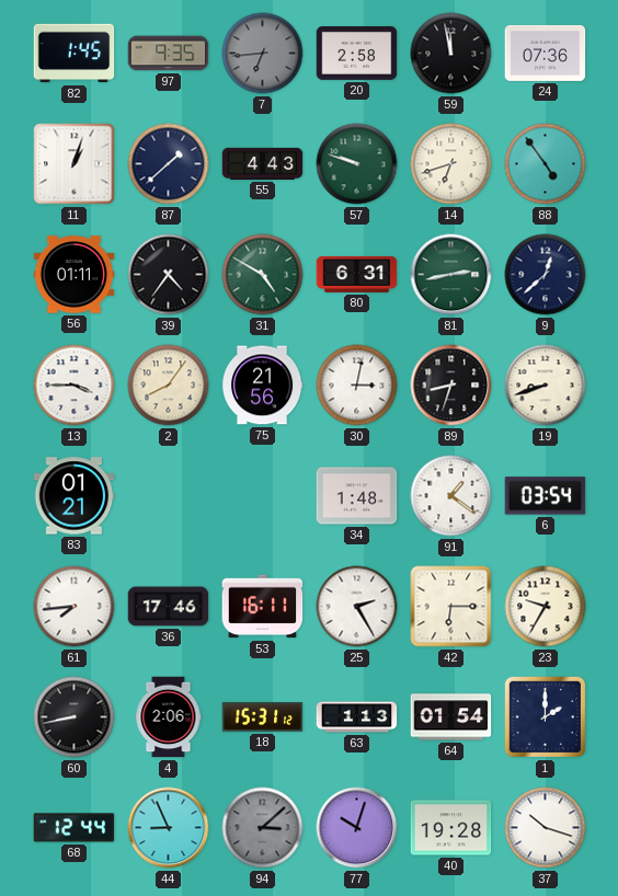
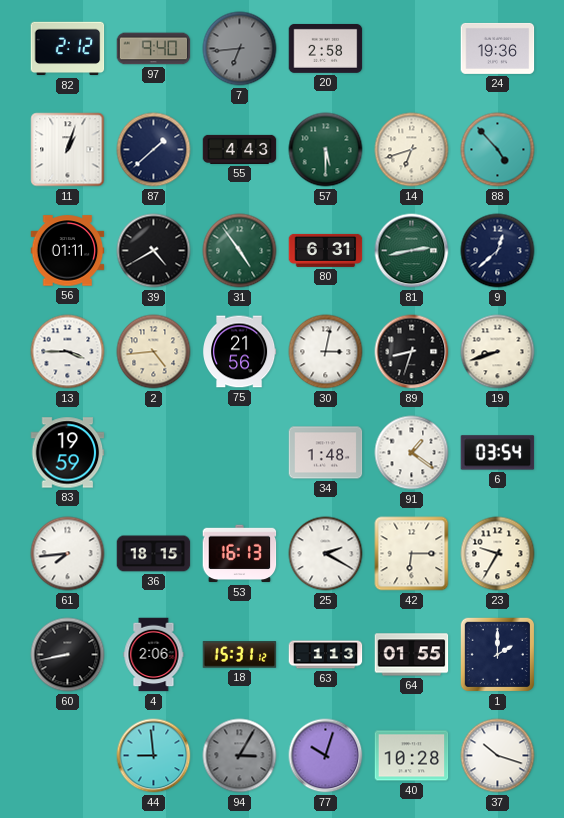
82: 1:45 -> 2:12
97: 9:35 -> 9:40
59: 11:58 -> none
24: 07:36 -> 19:36
57: 9:48 -> 5:30
88: 4:54 -> 4:53
39: 4:36 -> 4:40
31: 4:50 -> 4:54
2: 8:06 -> 4:44
83: 01:21 -> 19:59
36: 17:46 -> 18:15
53: 16:11 -> 16:13
25: 2:25 -> 2:20
64: 01:54 -> 01:55
68: 12:44 -> none
44: 8:56 -> 8:59
94: 3:08 -> 3:05
40: 19:28 -> 10:28
